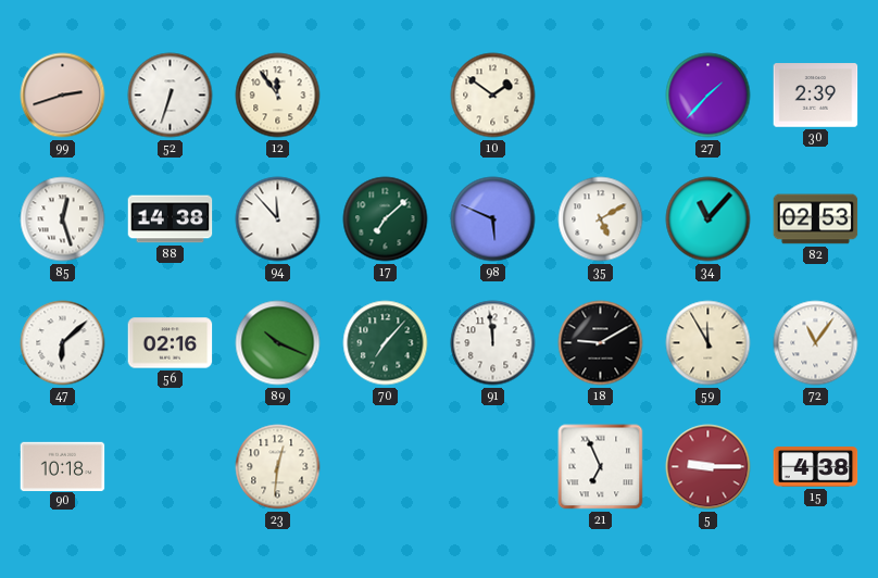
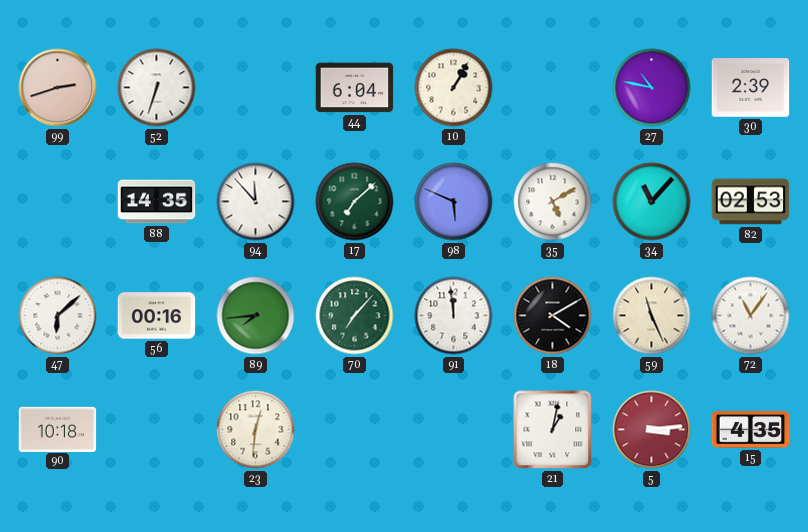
12: 11:54 -> none
44: none -> 6:04
10: 1:51 -> 1:05
27: 1:37 -> 10:47
85: 12:27 -> none
88: 14:38 -> 14:35
56: 02:16 -> 00:16
89: 10:19 -> 7:44
18: 9:10 -> 4:10
59: 11:55 -> 11:26
21: 6:56 -> 1:02
5: 9:15 -> 3:14
15: 4:38 -> 4:35
